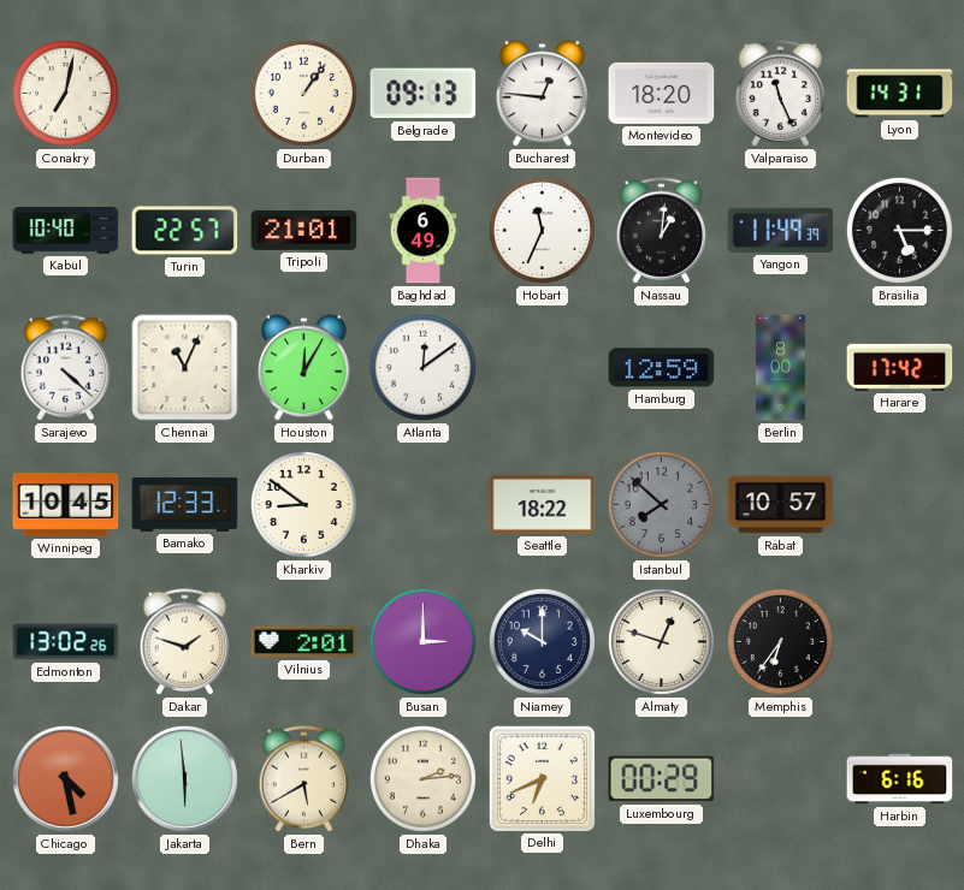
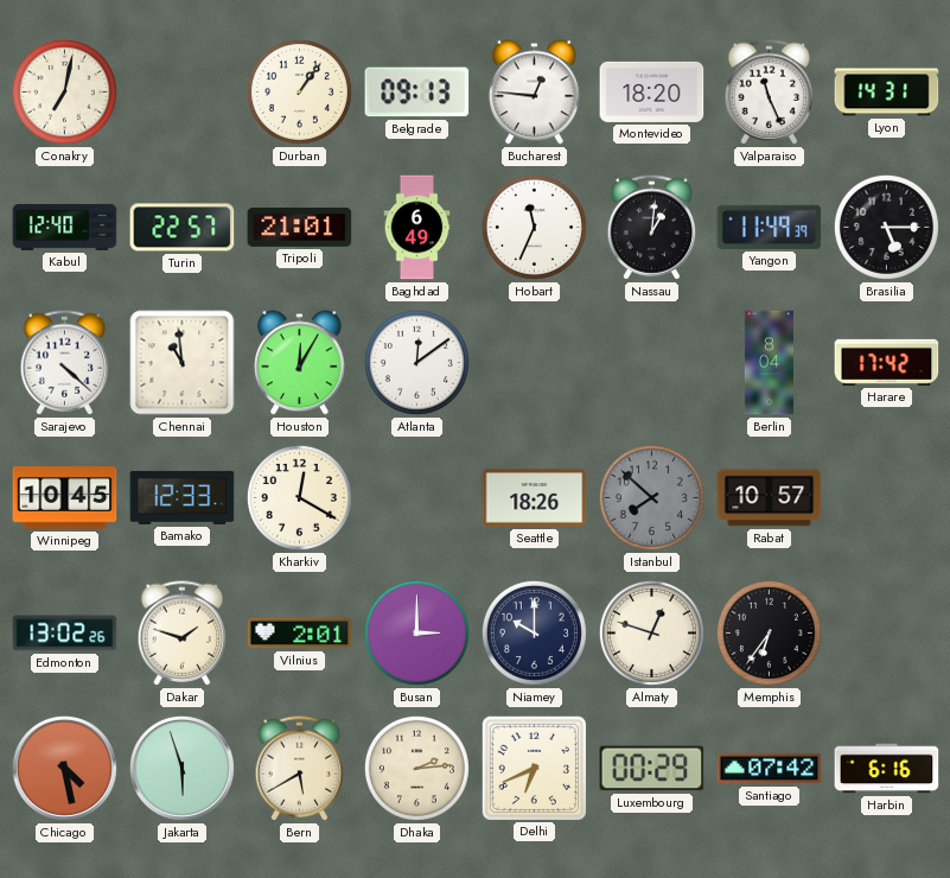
Kabul: 10:40 -> 12:40
Chennai: 11:04 -> 10:59
Hamburg: 12:59 -> none
Berlin: 8:00 -> 8:04
Kharkiv: 8:51 -> 12:20
Seattle: 18:22 -> 18:26
Jakarta: 5:59 -> 5:57
Santiago: none -> 07:42
